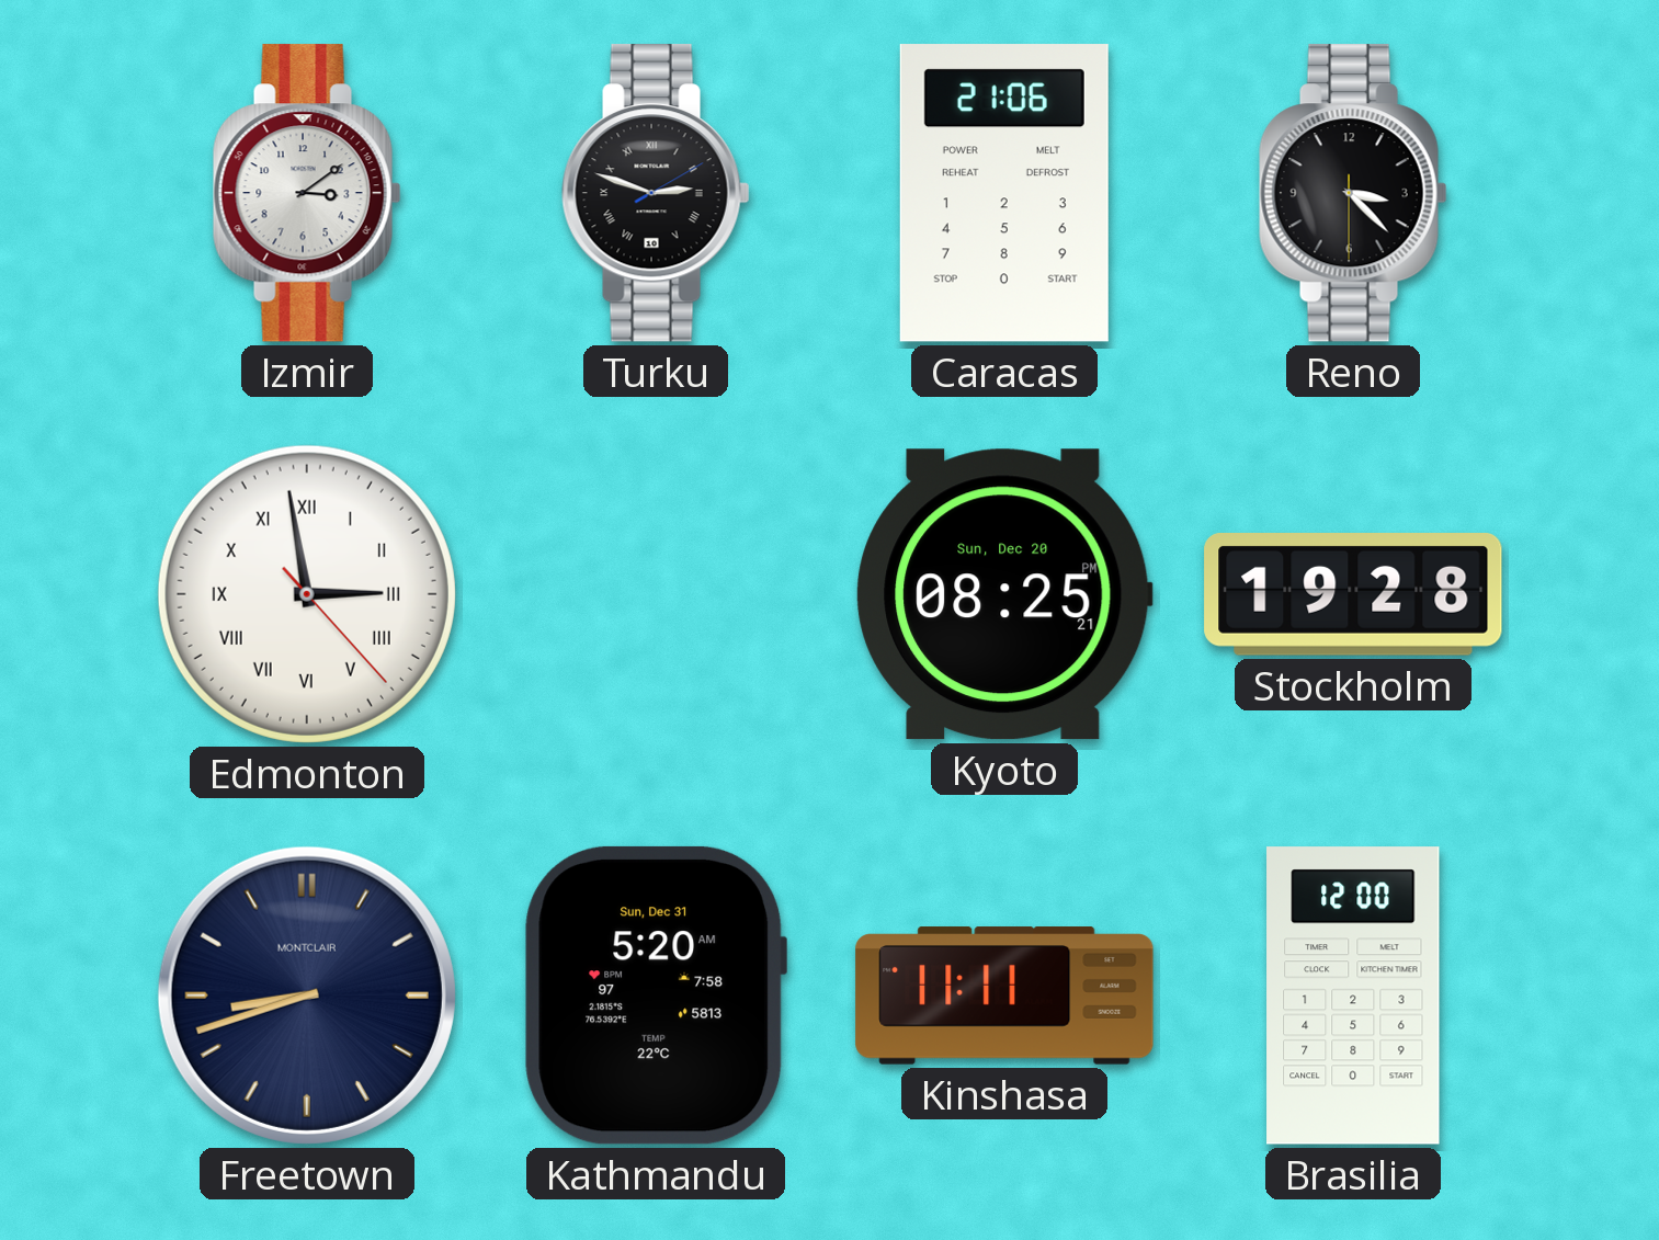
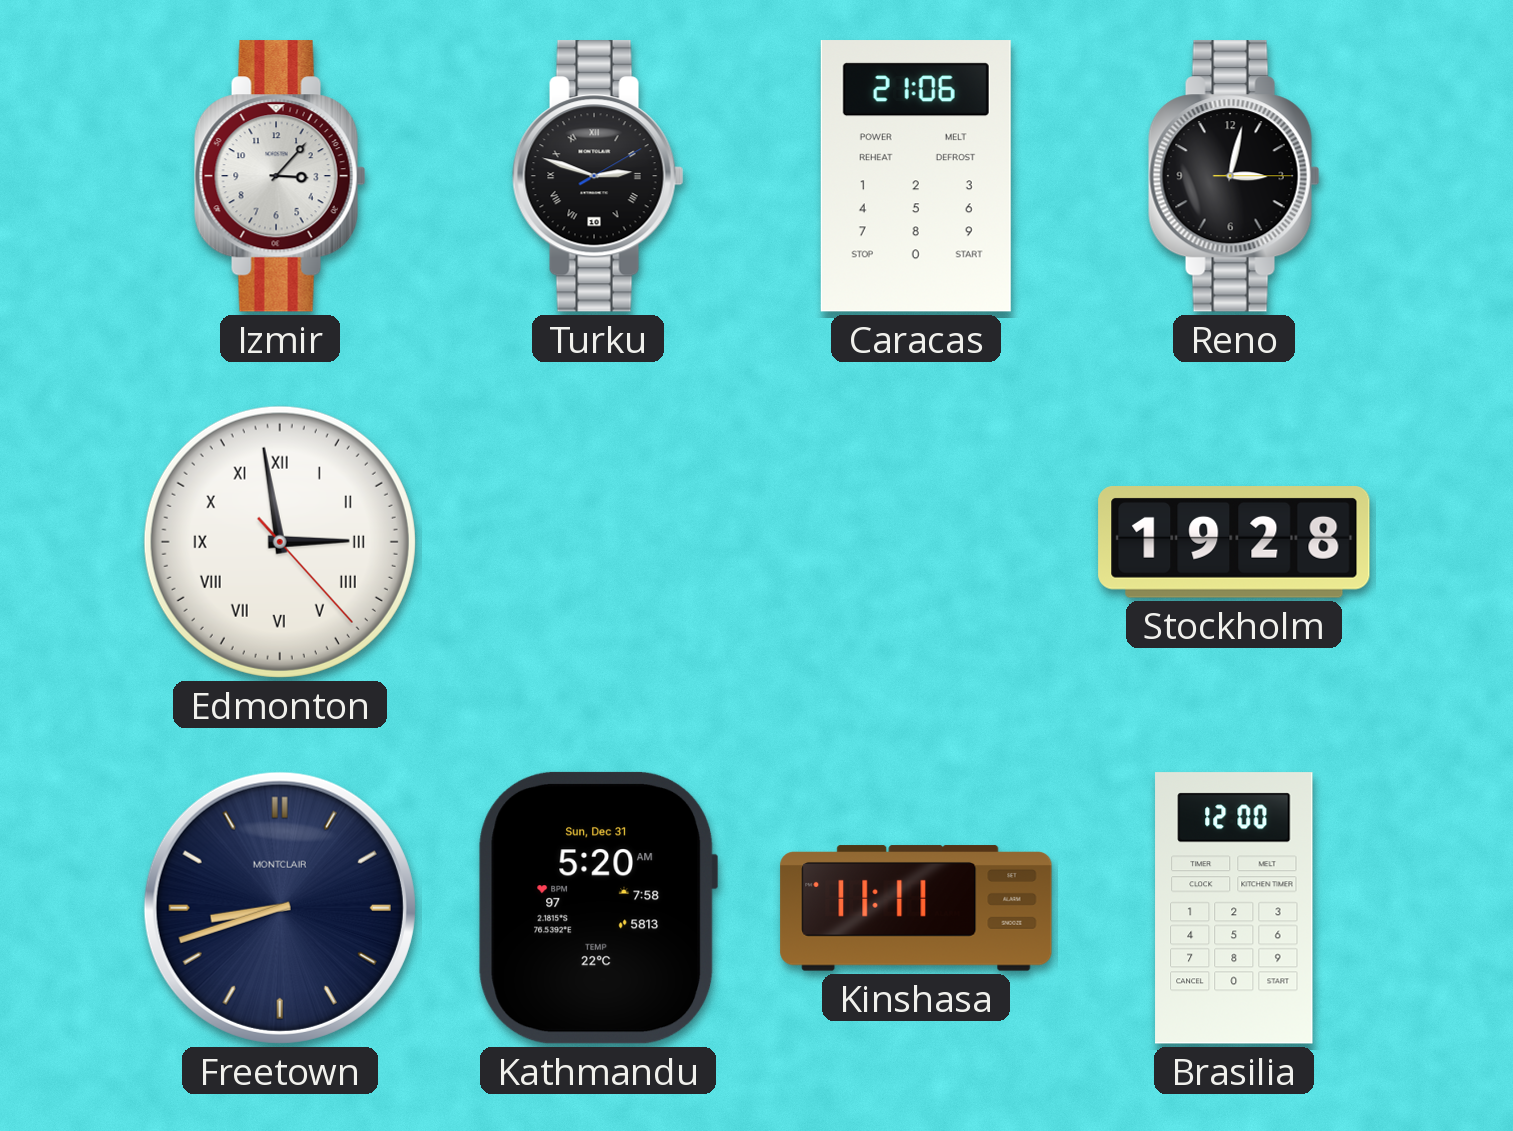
Izmir: 3:09 -> 3:07
Reno: 3:22 -> 3:02
Kyoto: 08:25 -> none
